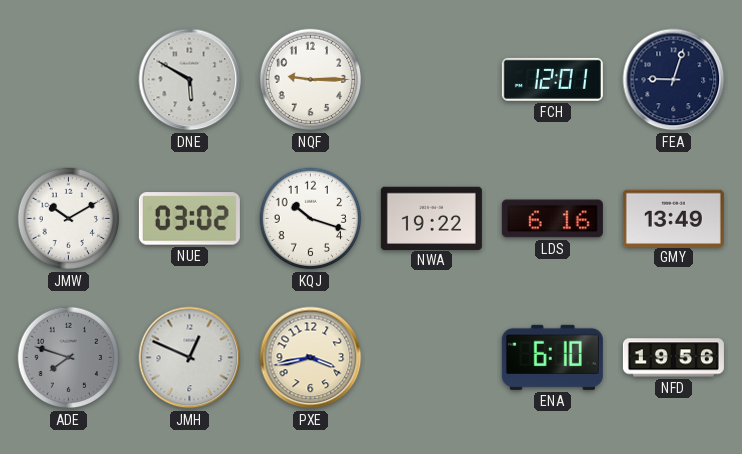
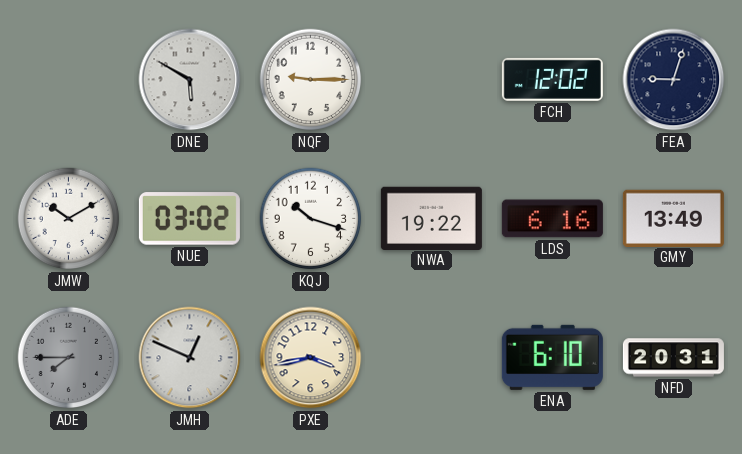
FCH: 12:01 -> 12:02
ADE: 7:48 -> 7:45
NFD: 19:56 -> 20:31
